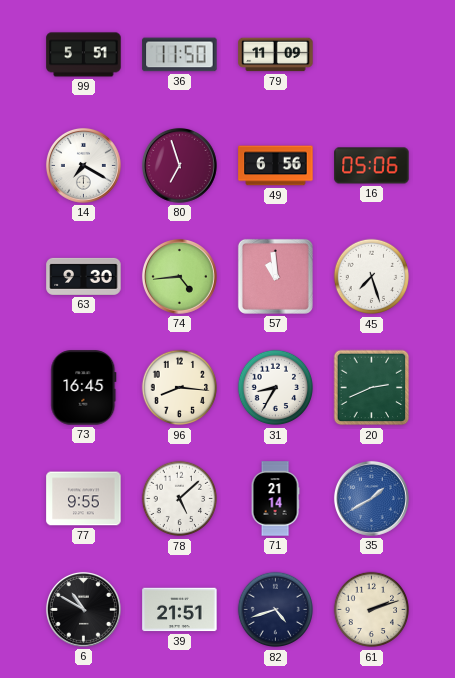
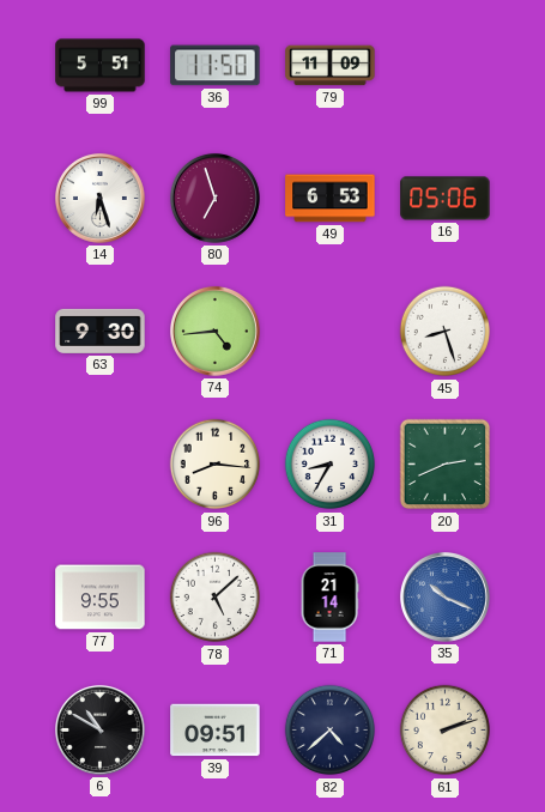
14: 7:20 -> 6:27
49: 6:56 -> 6:53
57: 10:59 -> none
45: 7:27 -> 8:27
73: 16:45 -> none
35: 1:40 -> 10:19
39: 21:51 -> 09:51
82: 4:42 -> 4:38
